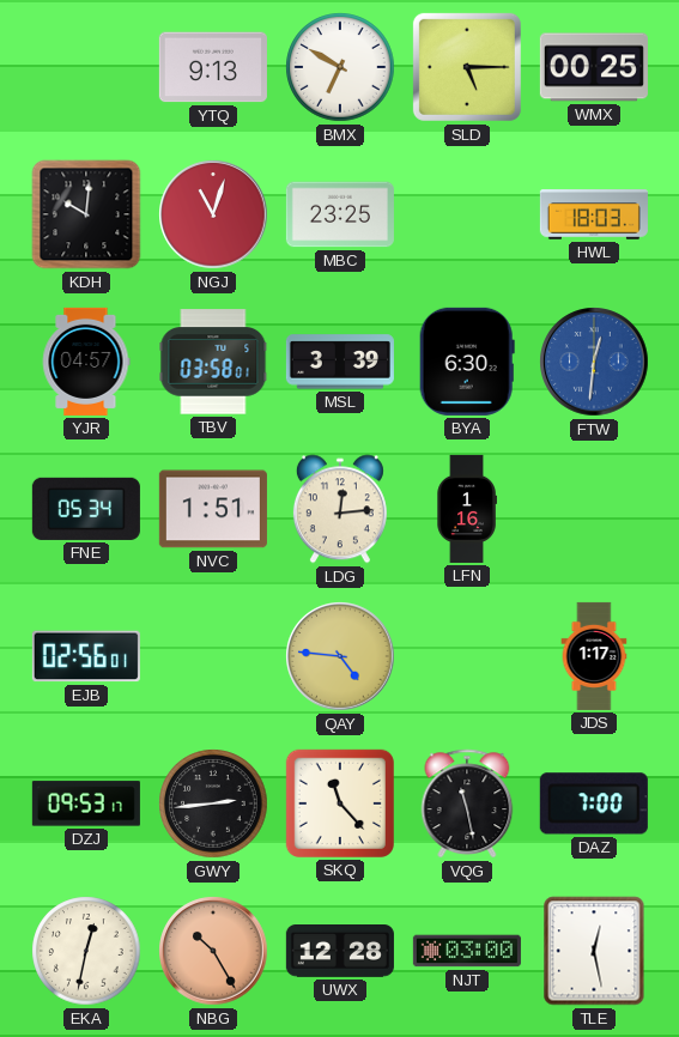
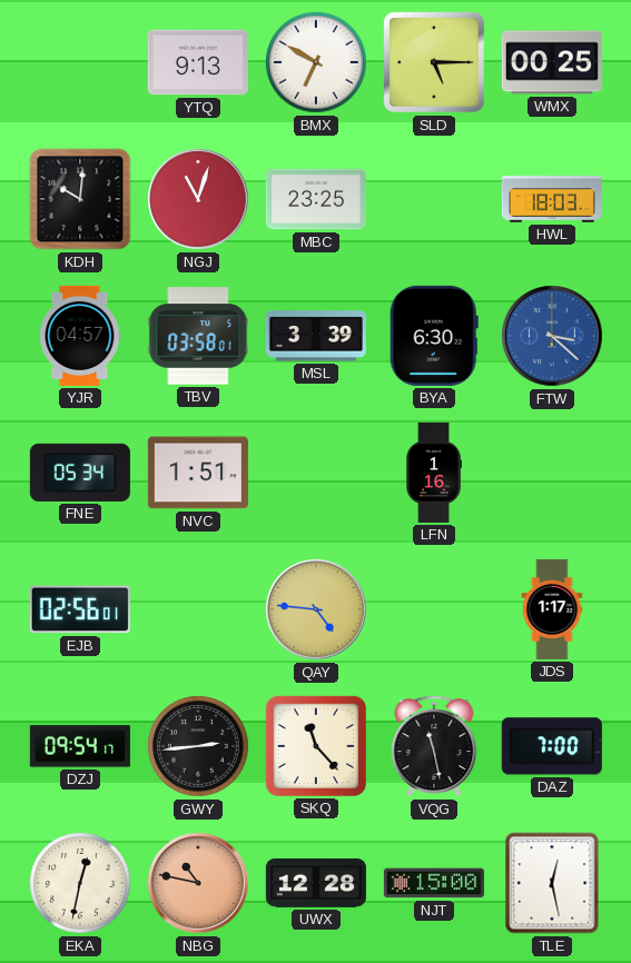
FTW: 12:31 -> 3:22
LDG: 12:14 -> none
DZJ: 09:53 -> 09:54
NBG: 10:25 -> 10:47
NJT: 03:00 -> 15:00
